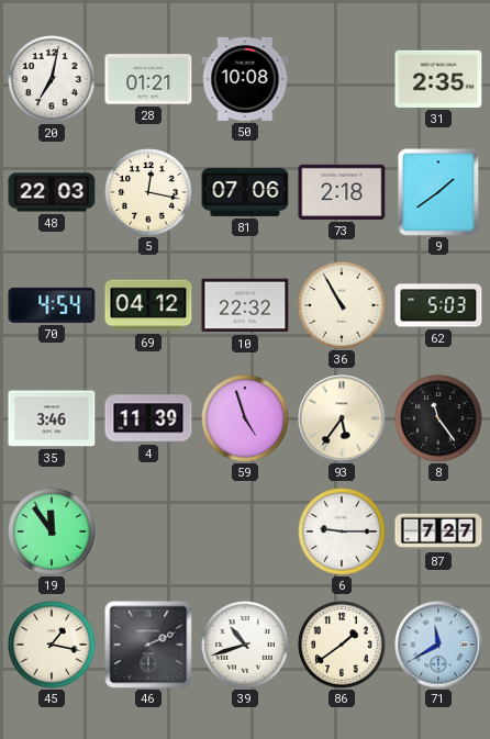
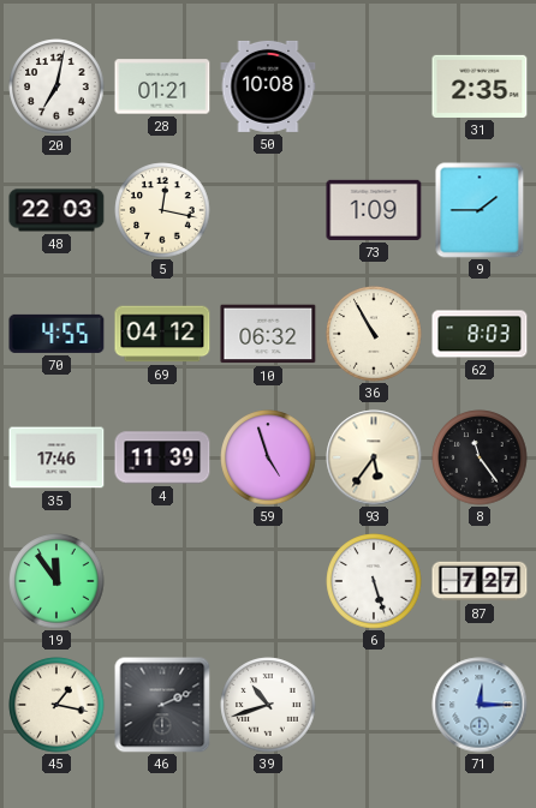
81: 07:06 -> none
73: 2:18 -> 1:09
9: 1:39 -> 1:45
70: 4:54 -> 4:55
10: 22:32 -> 06:32
62: 5:03 -> 8:03
35: 3:46 -> 17:46
6: 9:15 -> 5:27
86: 1:39 -> none
71: 11:40 -> 12:15
